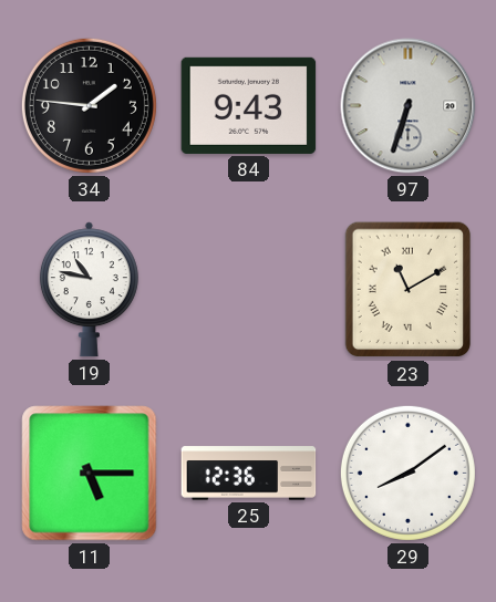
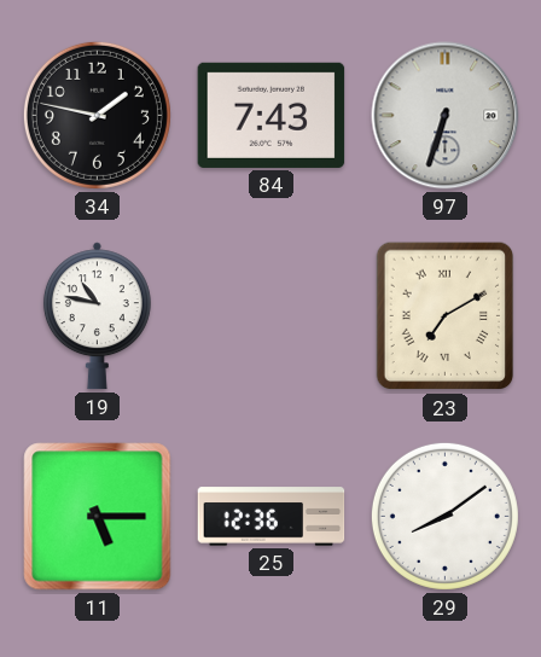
34: 1:46 -> 1:47
84: 9:43 -> 7:43
23: 11:10 -> 7:10
